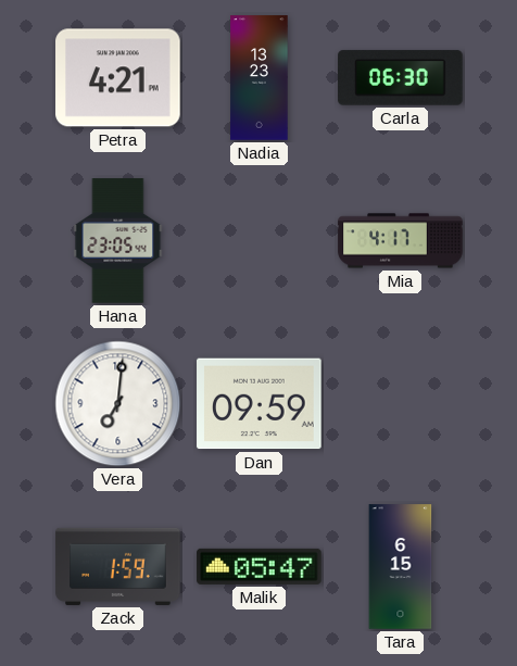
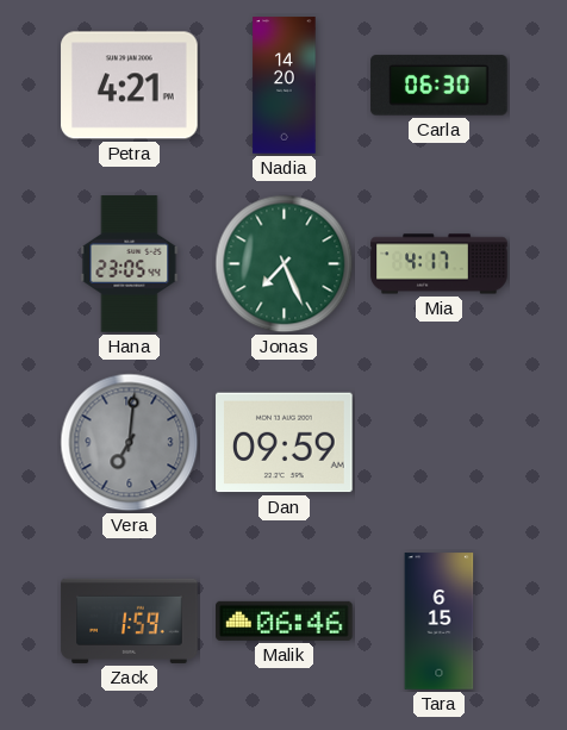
Nadia: 13:23 -> 14:20
Jonas: none -> 7:26
Vera dial: white -> grey
Malik: 05:47 -> 06:46
